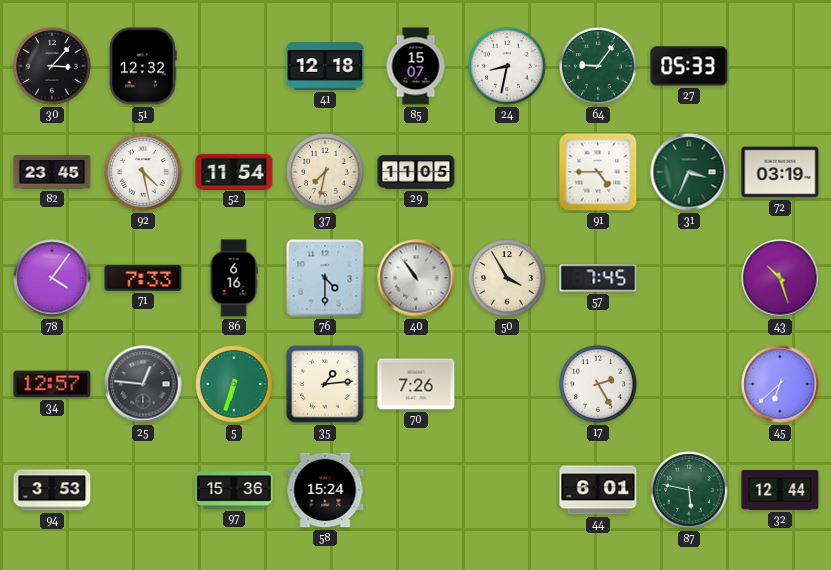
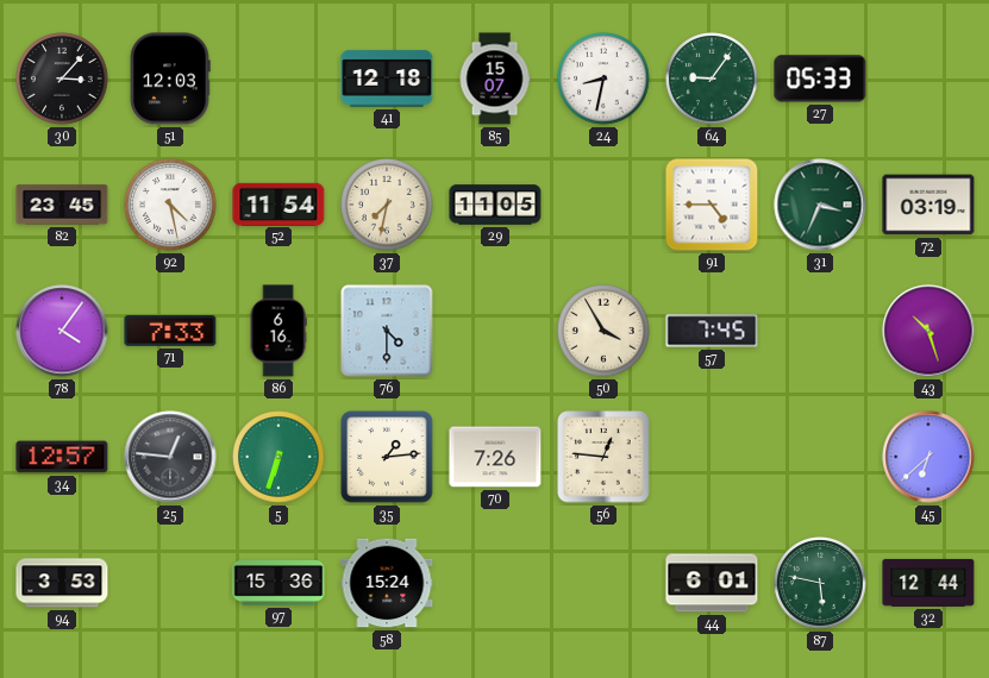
51: 12:32 -> 12:03
40: 10:54 -> none
56: none -> 12:46
17: 2:25 -> none
